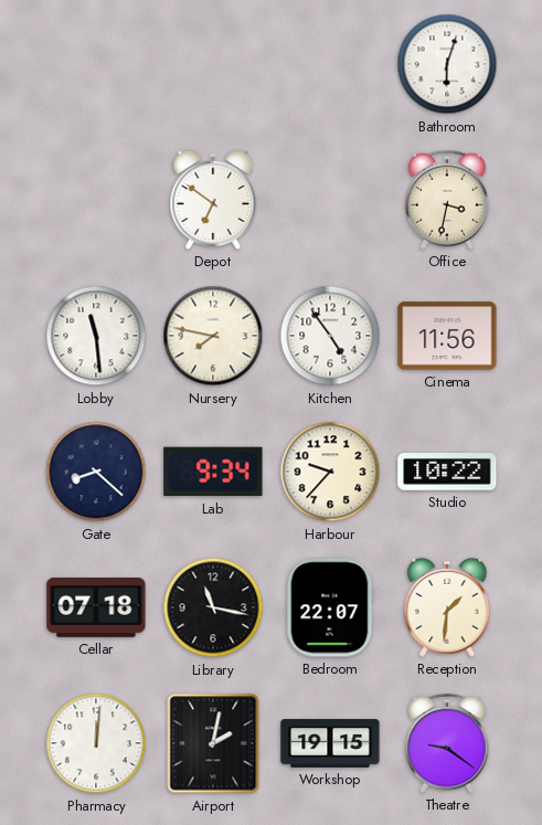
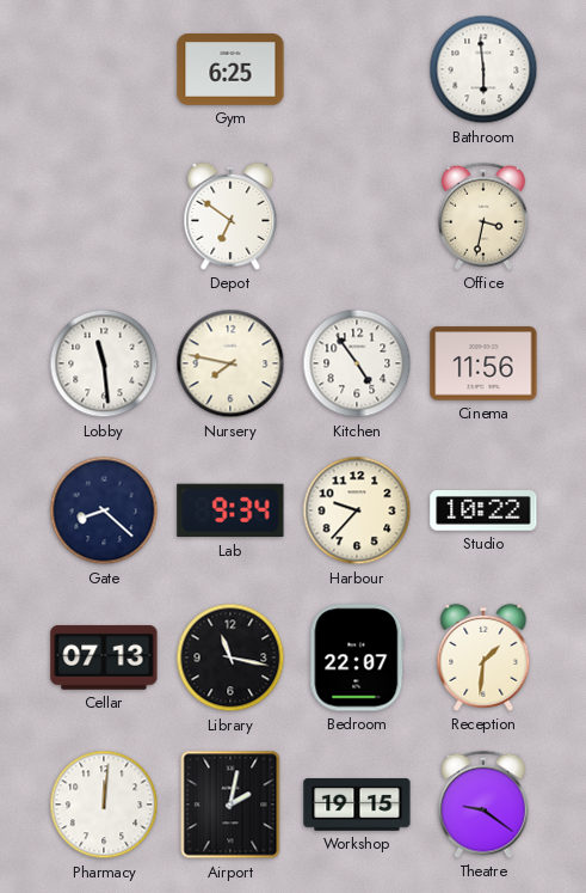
Gym: none -> 6:25
Bathroom: 6:03 -> 5:59
Cellar: 07:18 -> 07:13
